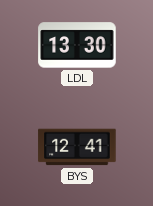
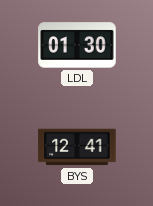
LDL: 13:30 -> 01:30
